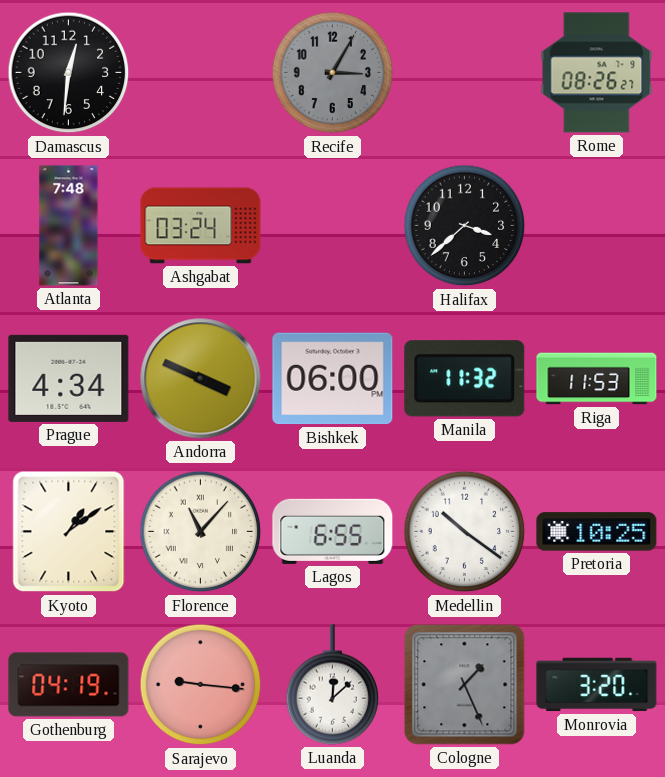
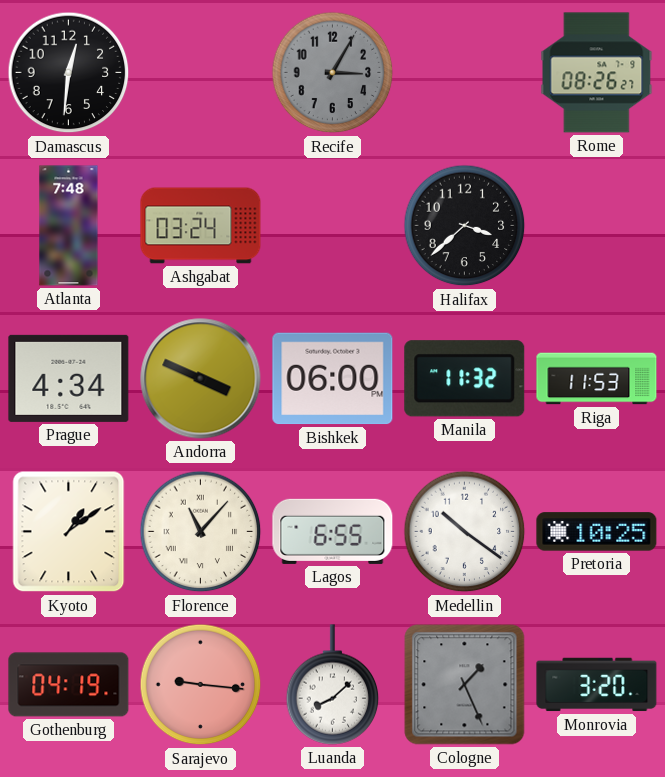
Luanda: 12:08 -> 8:08
